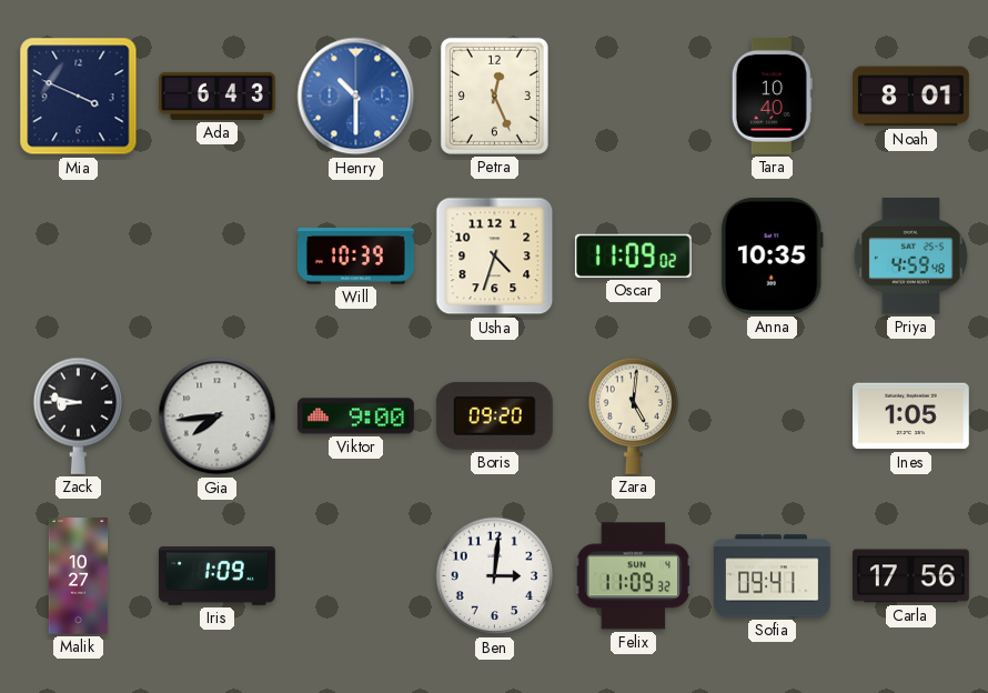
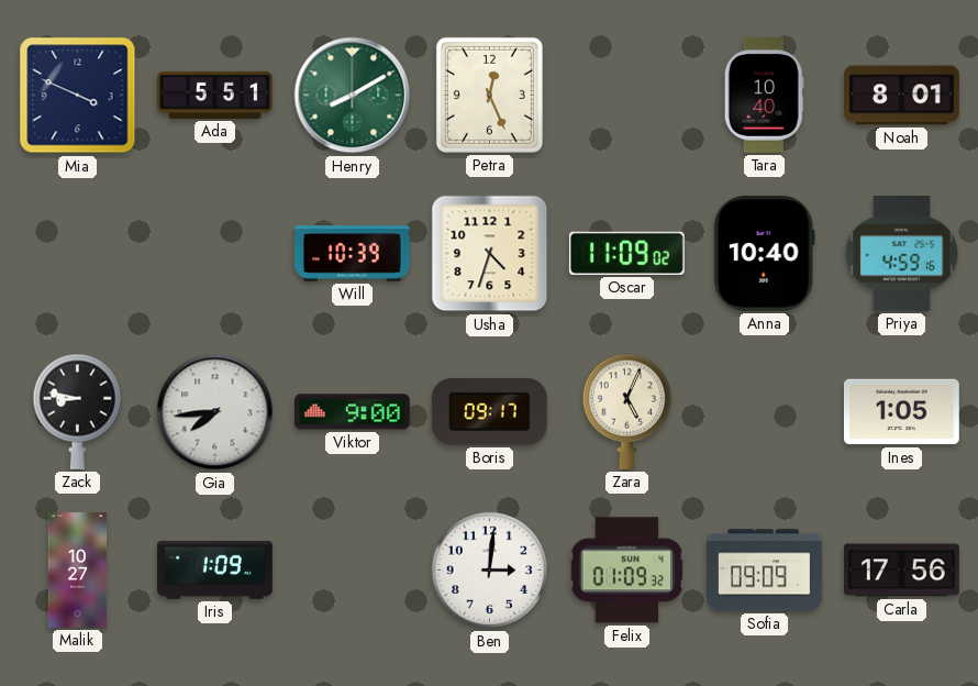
Ada: 6:43 -> 5:51
Henry: 10:30 -> 8:10
Henry dial: blue -> green
Anna: 10:35 -> 10:40
Priya: 4:59:48 -> 4:59:16
Boris: 09:20 -> 09:17
Zara: 5:01 -> 5:04
Felix: 11:09 -> 01:09
Sofia: 09:41 -> 09:09
